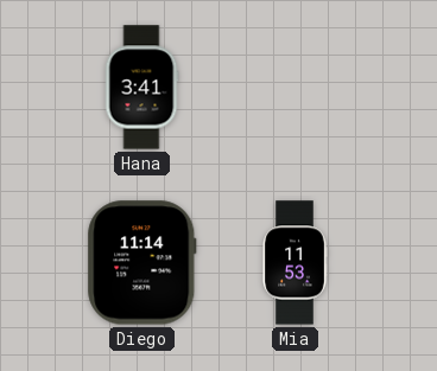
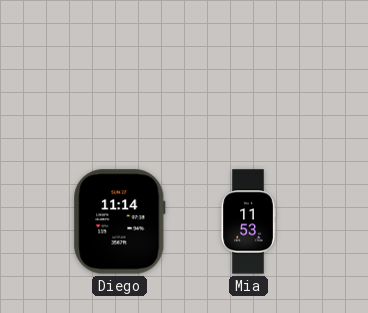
Hana: 3:41 -> none
